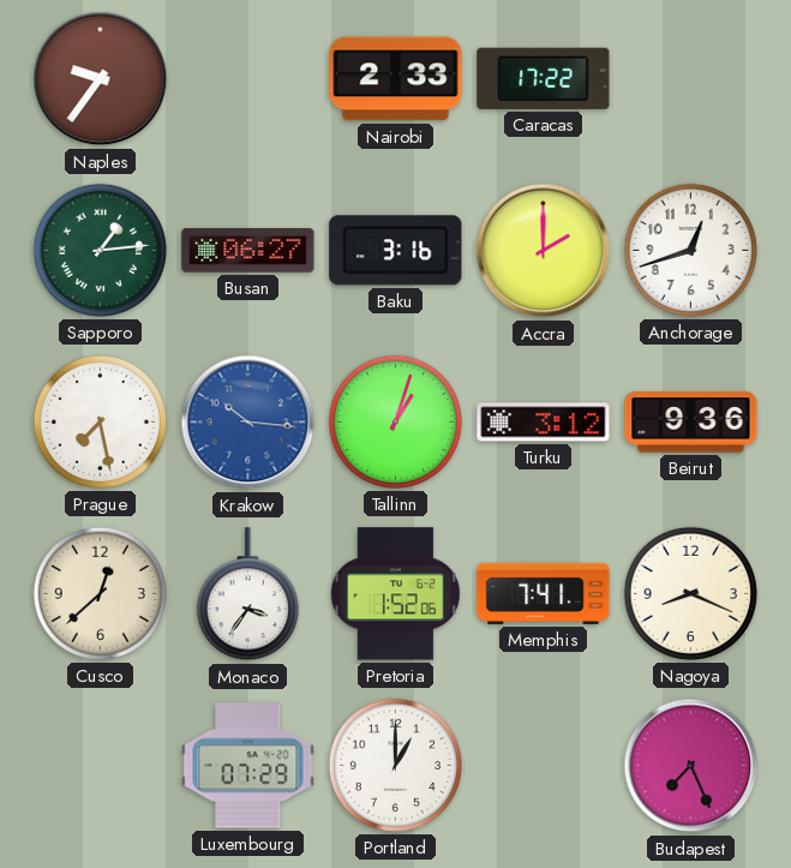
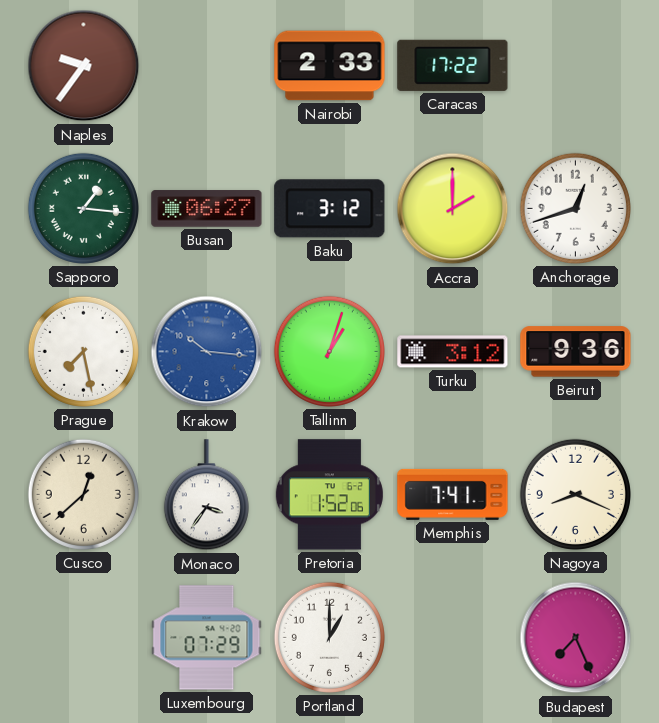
Sapporo: 1:14 -> 1:16
Baku: 3:16 -> 3:12
